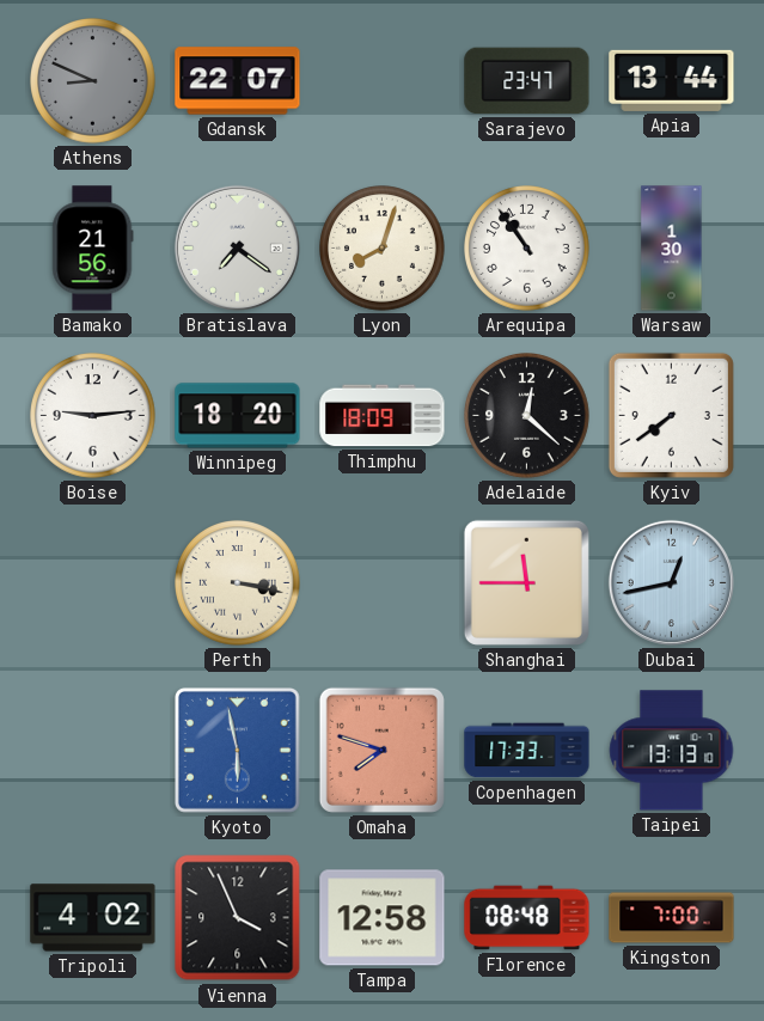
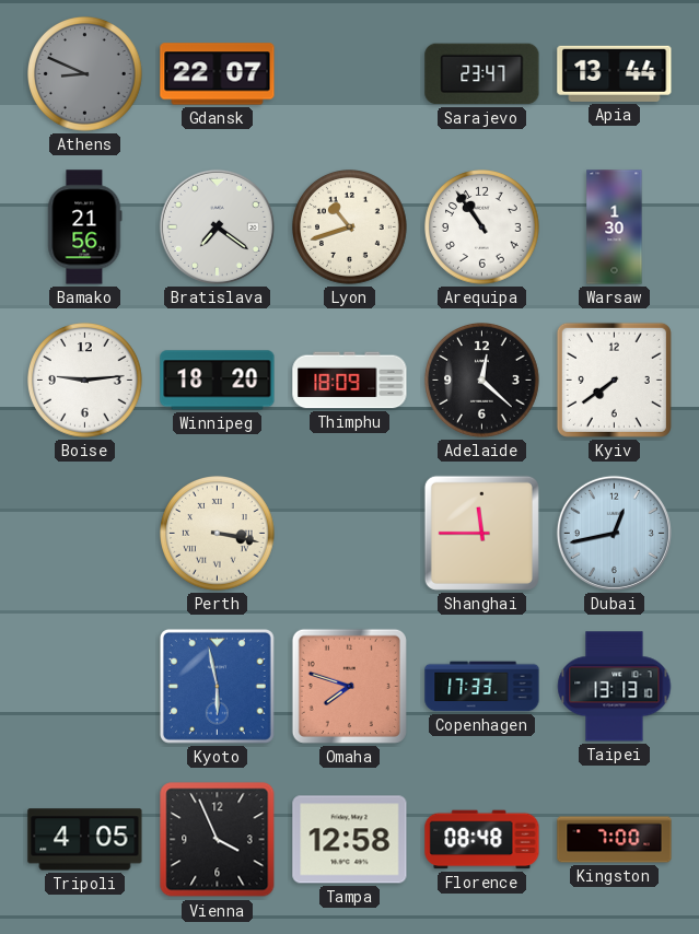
Lyon: 8:03 -> 10:42
Tripoli: 4:02 -> 4:05
